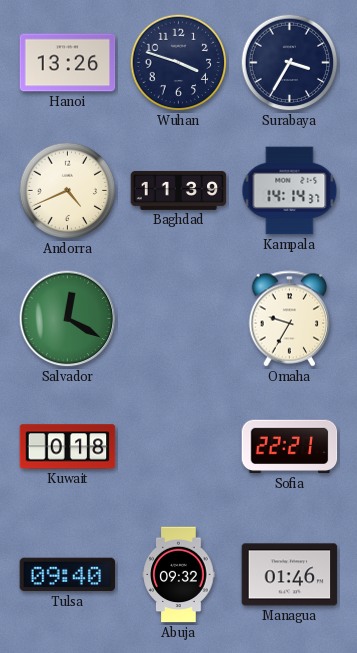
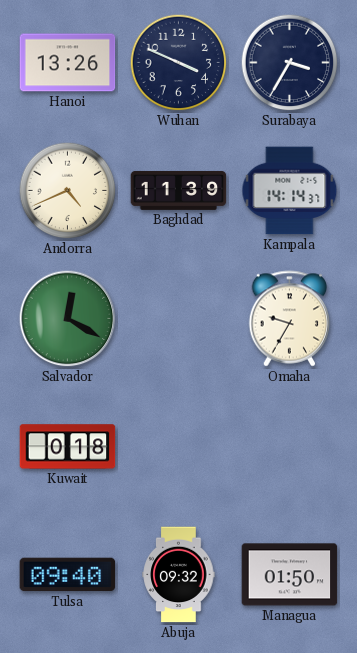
Wuhan: 3:48 -> 3:49
Sofia: 22:21 -> none
Managua: 01:46 -> 01:50
